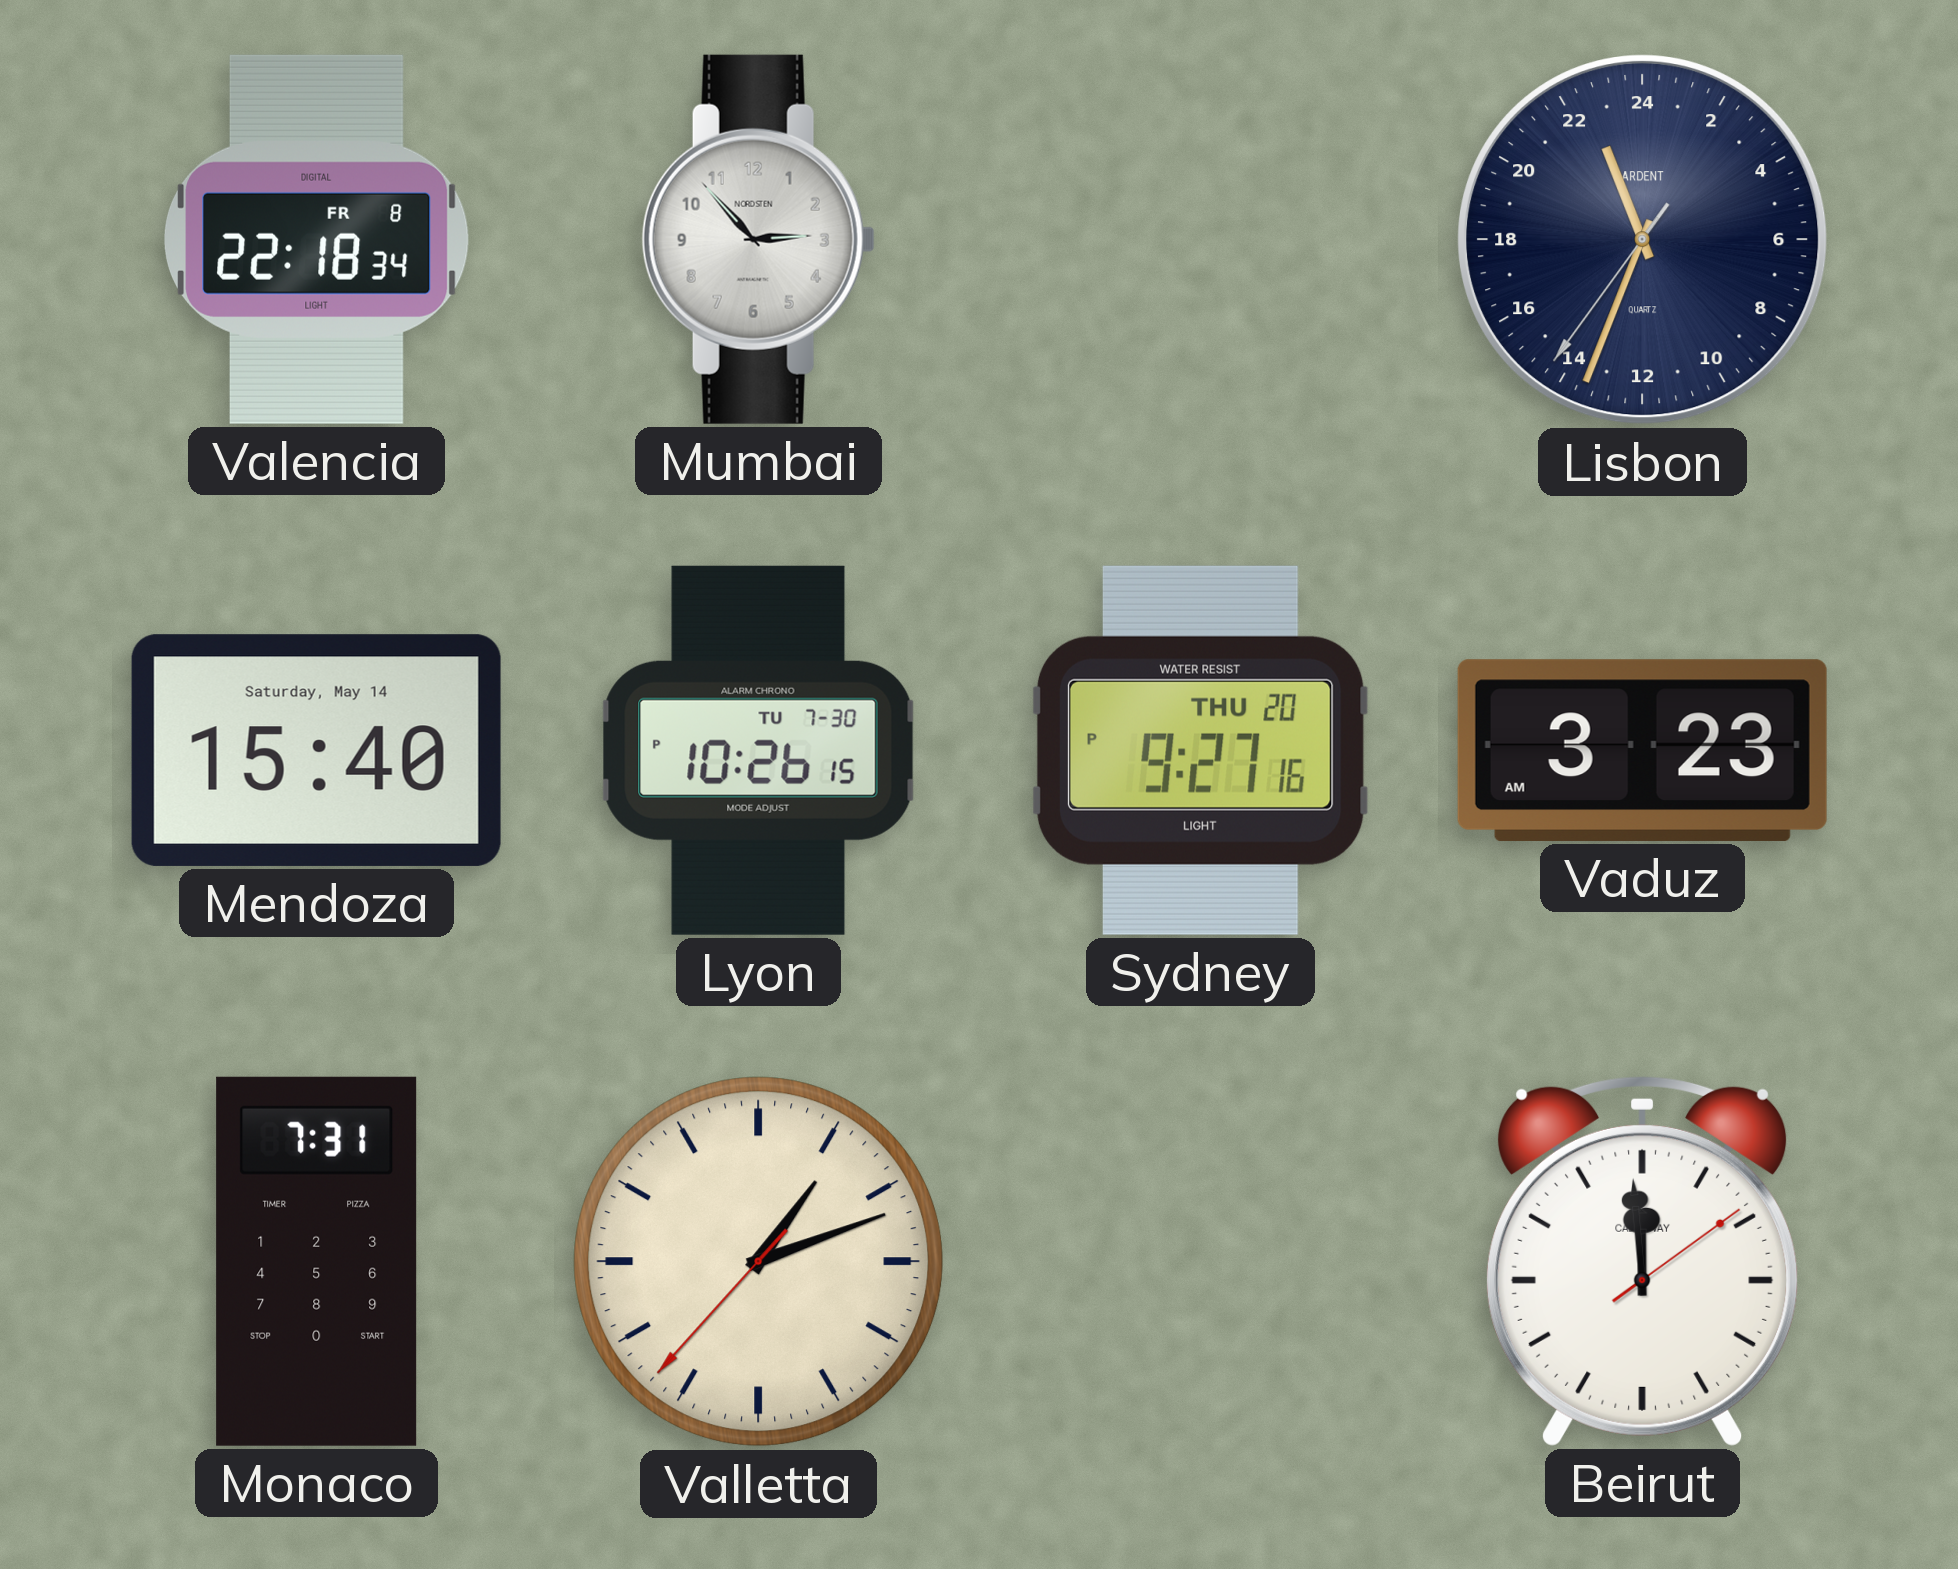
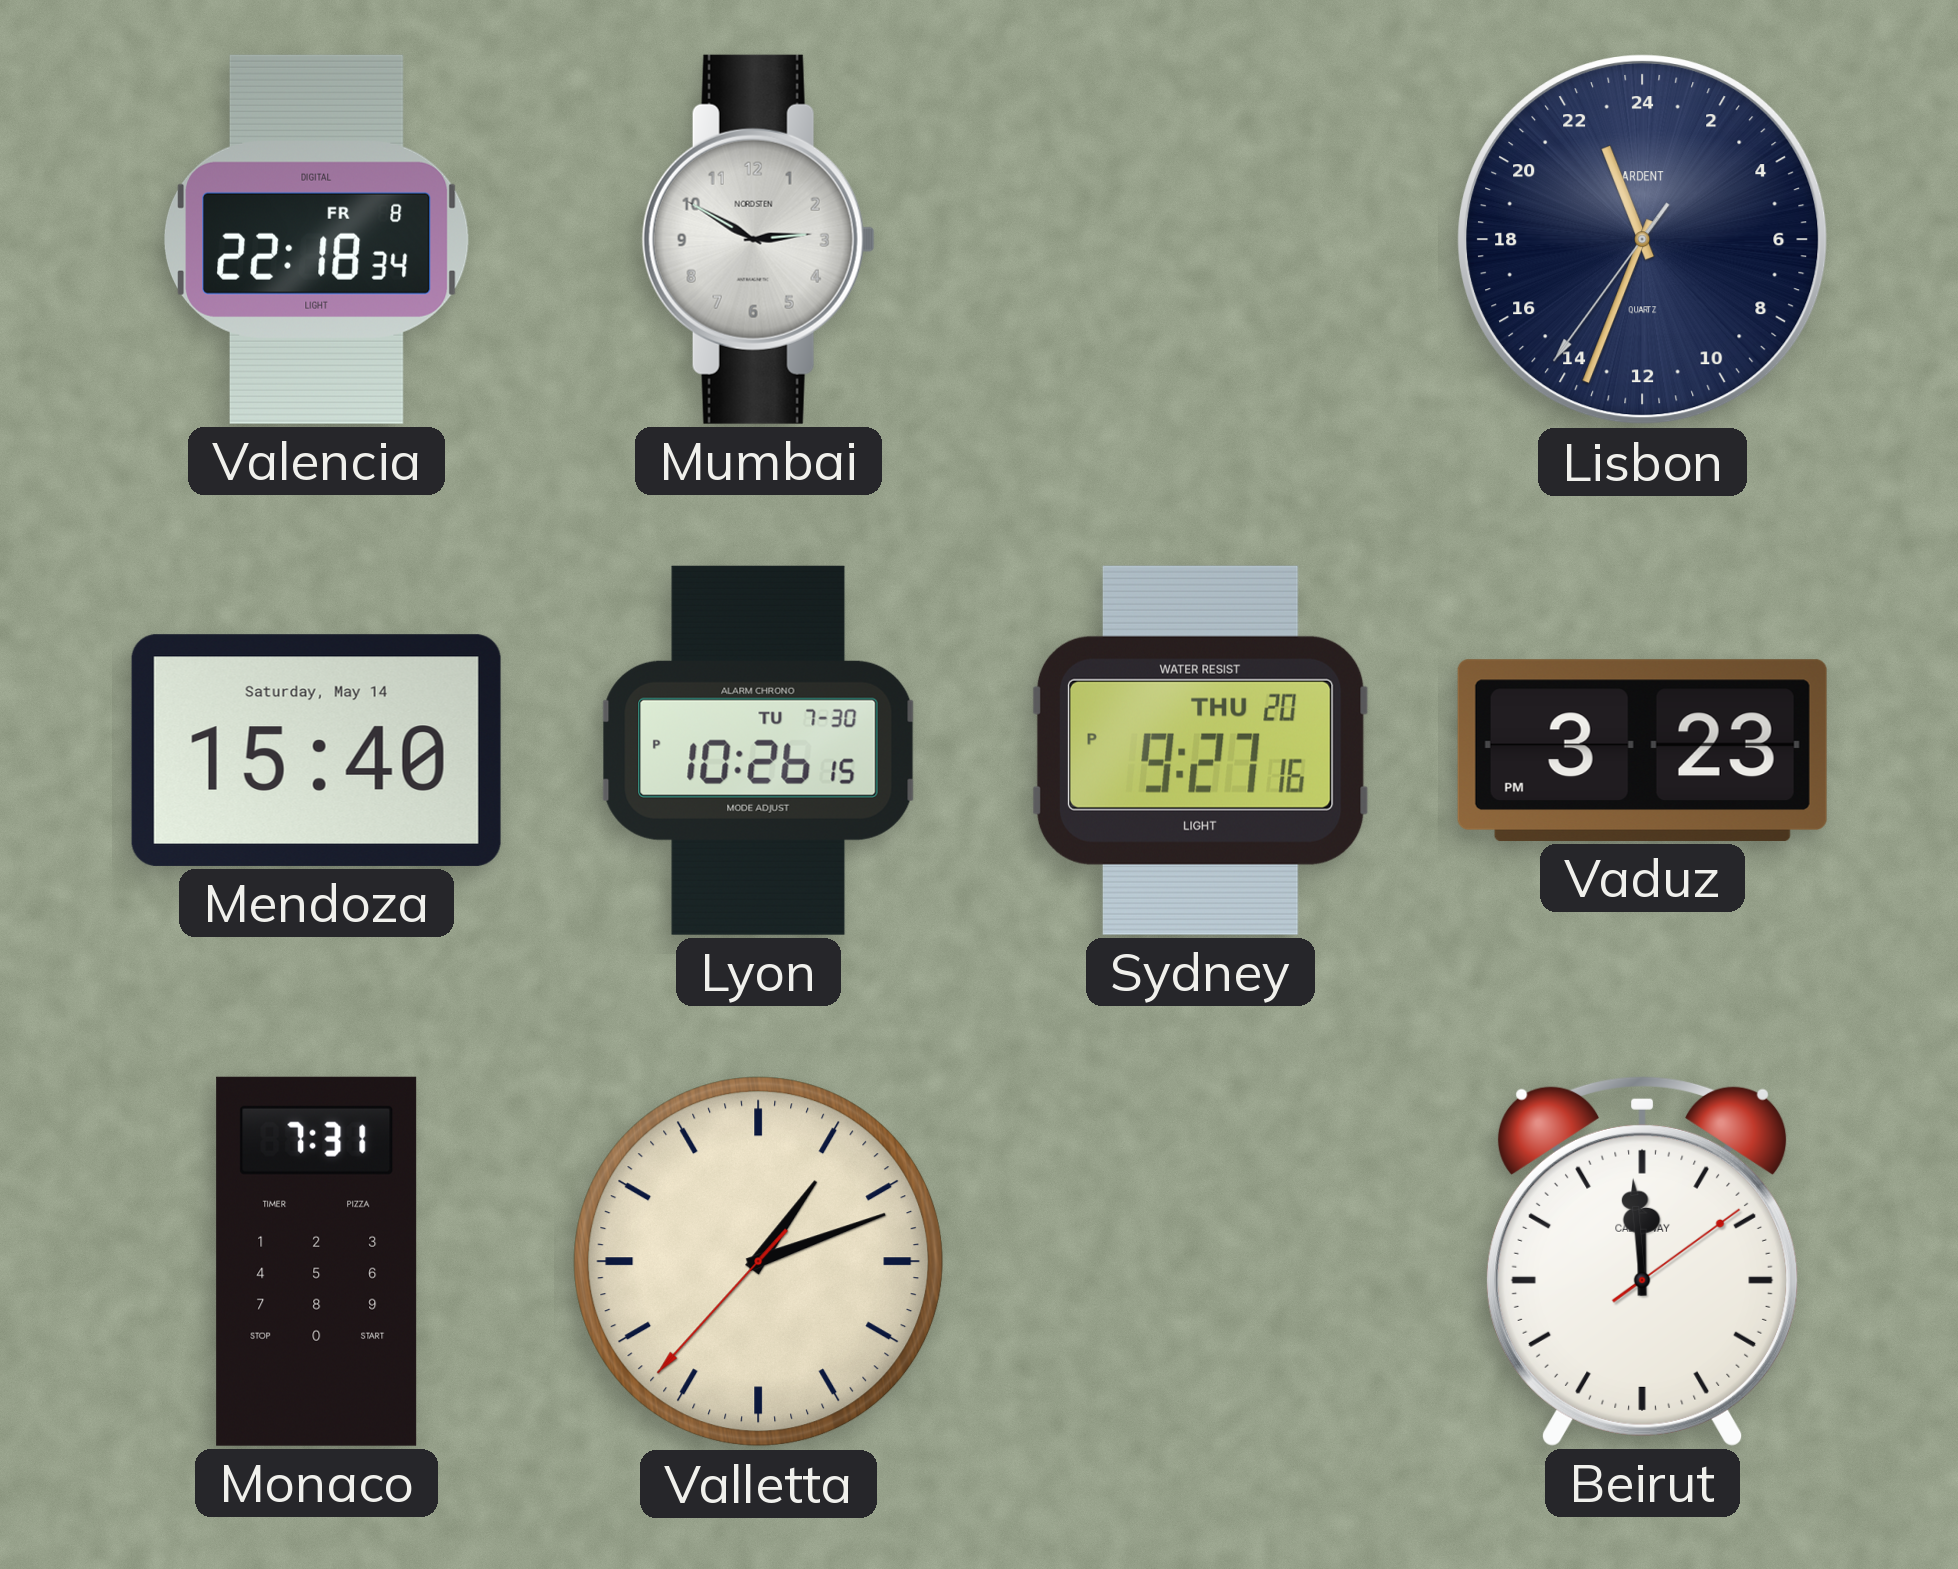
Mumbai: 2:53 -> 2:50
Vaduz: 3:23 AM -> 3:23 PM
